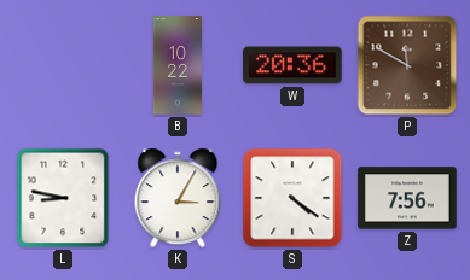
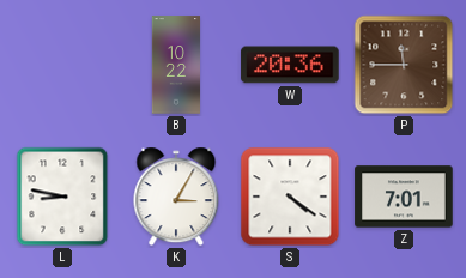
P: 11:50 -> 11:45
Z: 7:56 -> 7:01
